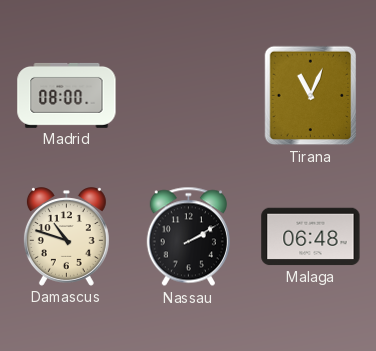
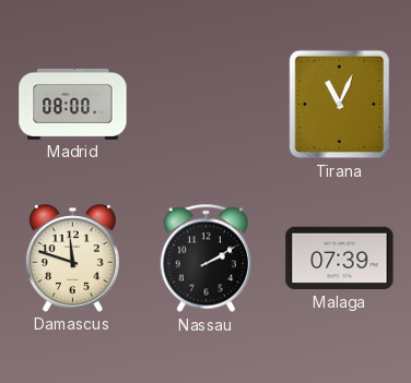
Damascus: 10:48 -> 11:48
Malaga: 06:48 -> 07:39
